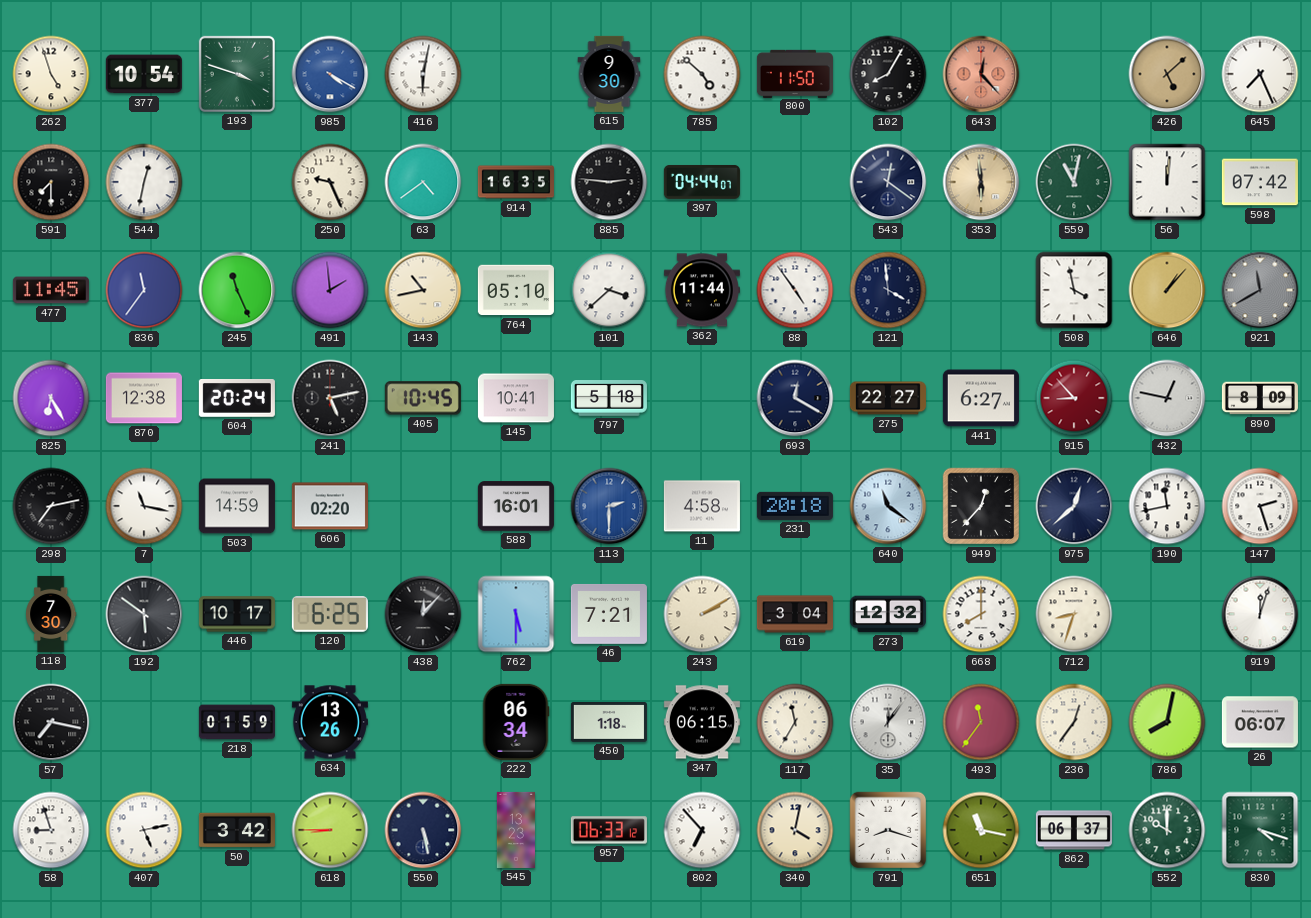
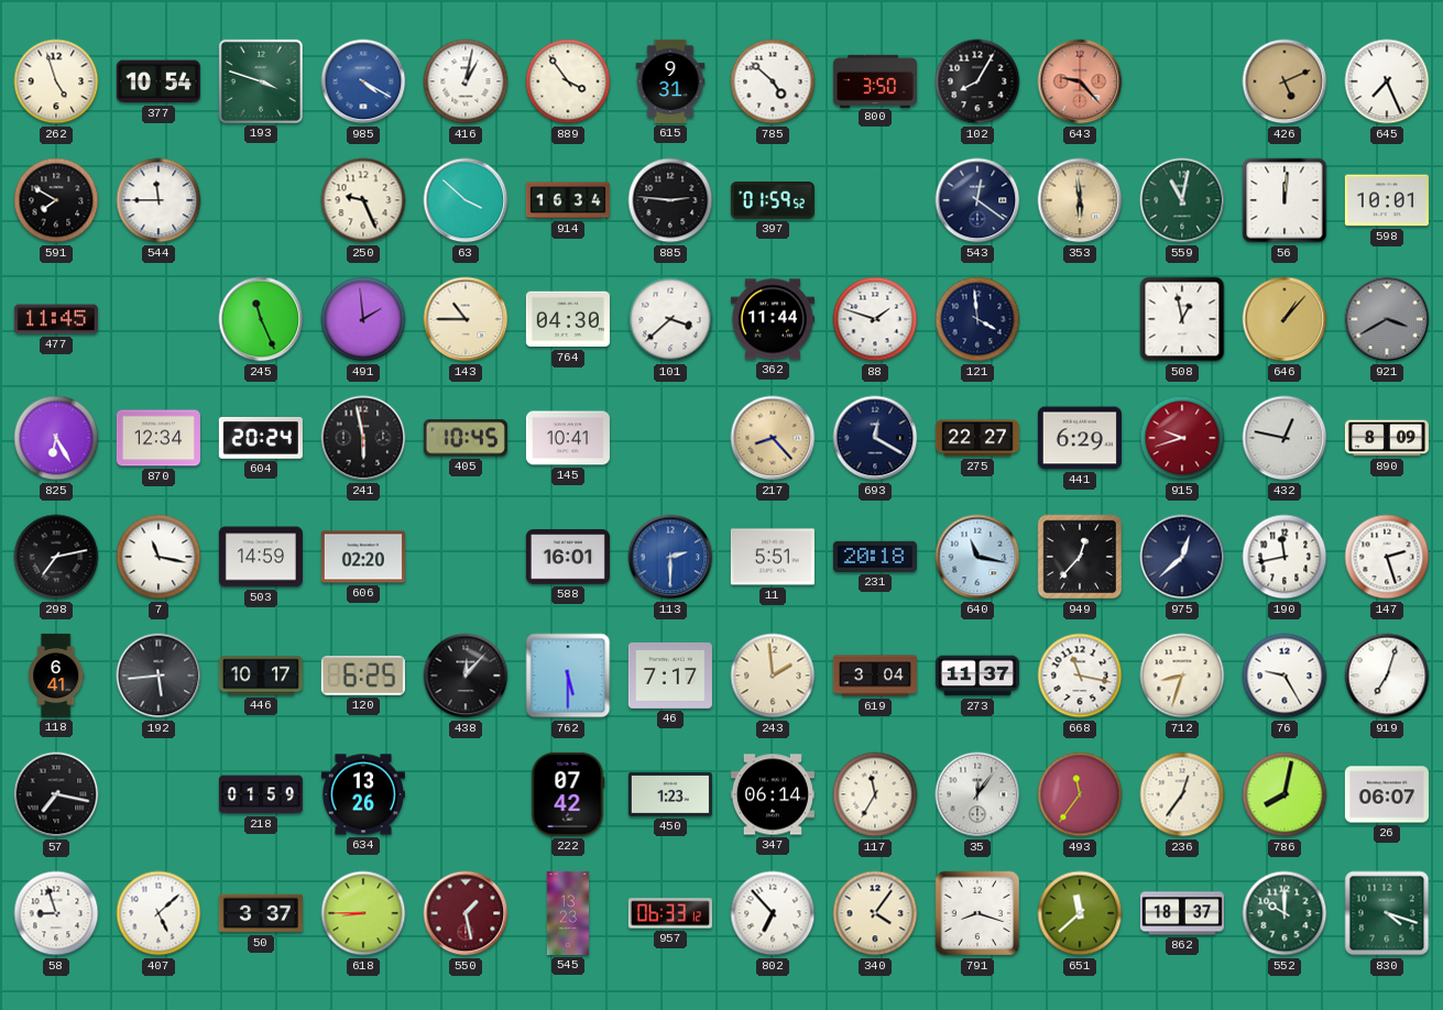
416: 6:02 -> 1:02
889: none -> 3:54
615: 9:30 -> 9:31
800: 11:50 -> 3:50
643: 12:23 -> 9:23
426: 5:08 -> 5:11
591: 7:30 -> 7:50
544: 12:32 -> 11:45
63: 4:39 -> 3:52
914: 16:35 -> 16:34
397: 04:44 -> 01:59
598: 07:42 -> 10:01
836: 11:36 -> none
143: 10:43 -> 10:45
764: 05:10 -> 04:30
88: 4:54 -> 1:48
508: 3:58 -> 12:58
921: 11:40 -> 3:40
870: 12:38 -> 12:34
241: 5:13 -> 5:58
797: 5:18 -> none
217: none -> 8:23
441: 6:27 -> 6:29
915: 8:53 -> 9:42
11: 4:58 -> 5:51
640: 11:21 -> 11:17
118: 7:30 -> 6:41
192: 5:51 -> 5:44
46: 7:21 -> 7:17
243: 2:10 -> 1:59
273: 12:32 -> 11:37
668: 8:00 -> 11:17
76: none -> 9:25
919: 12:03 -> 7:03
222: 06:34 -> 07:42
450: 1:18 -> 1:23
347: 06:15 -> 06:14
407: 5:13 -> 5:08
50: 3:42 -> 3:37
550: 5:28 -> 1:28
550 dial: navy -> burgundy
340: 4:02 -> 4:06
651: 11:17 -> 11:38
862: 06:37 -> 18:37
